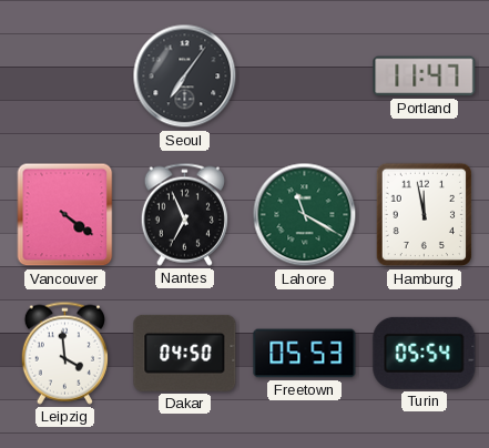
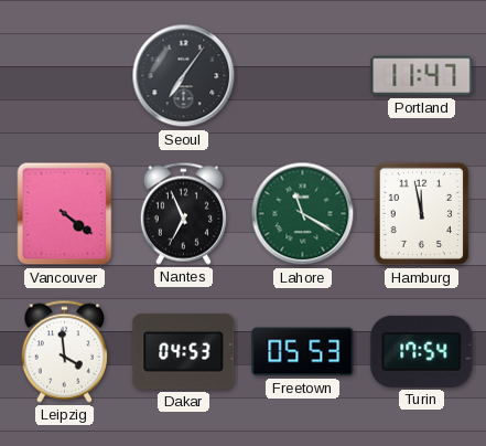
Dakar: 04:50 -> 04:53
Turin: 05:54 -> 17:54
